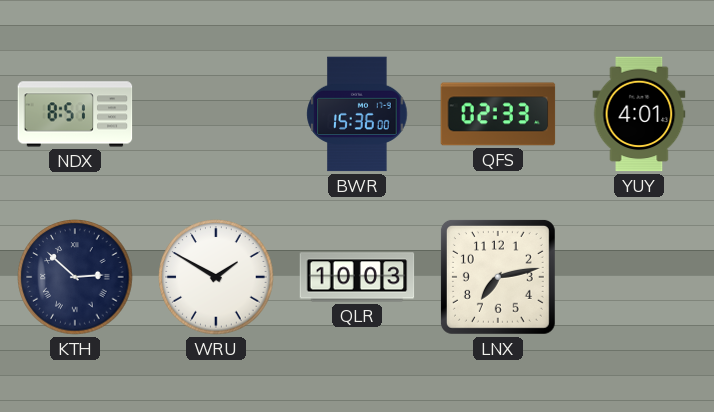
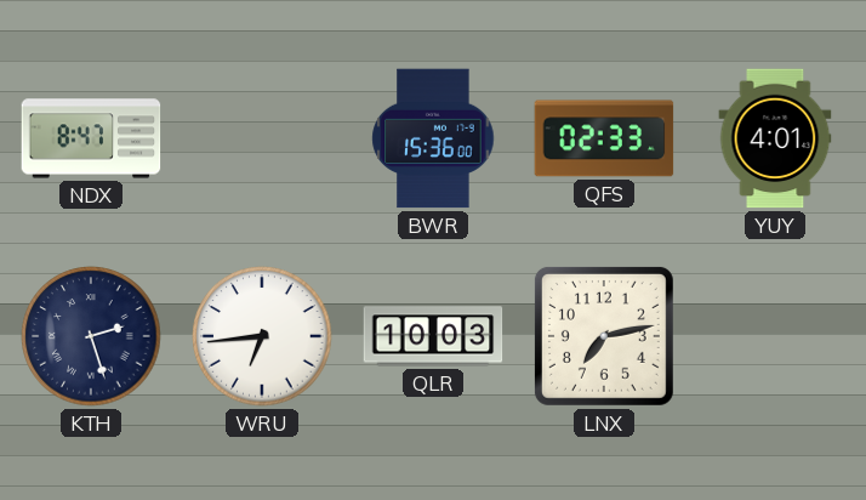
NDX: 8:51 -> 8:47
KTH: 2:52 -> 2:27
WRU: 1:50 -> 6:44
